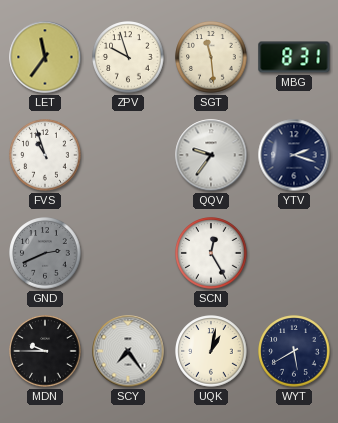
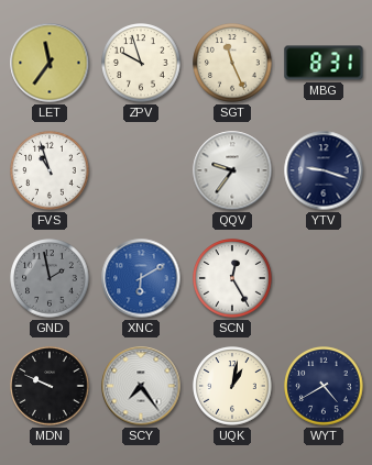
SGT: 11:29 -> 11:26
YTV: 2:18 -> 9:18
GND: 2:41 -> 1:58
XNC: none -> 6:10
MDN: 9:45 -> 9:49
WYT: 5:40 -> 4:40
